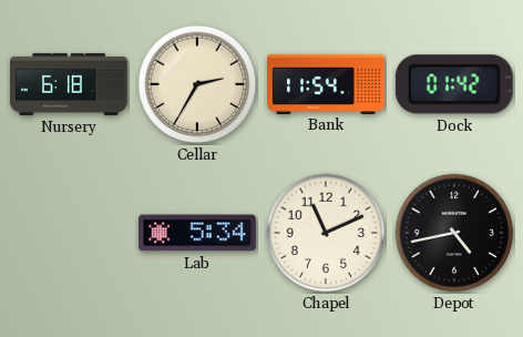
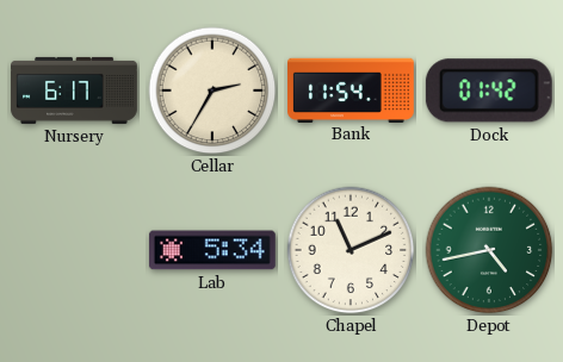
Nursery: 6:18 -> 6:17
Depot dial: black -> green
